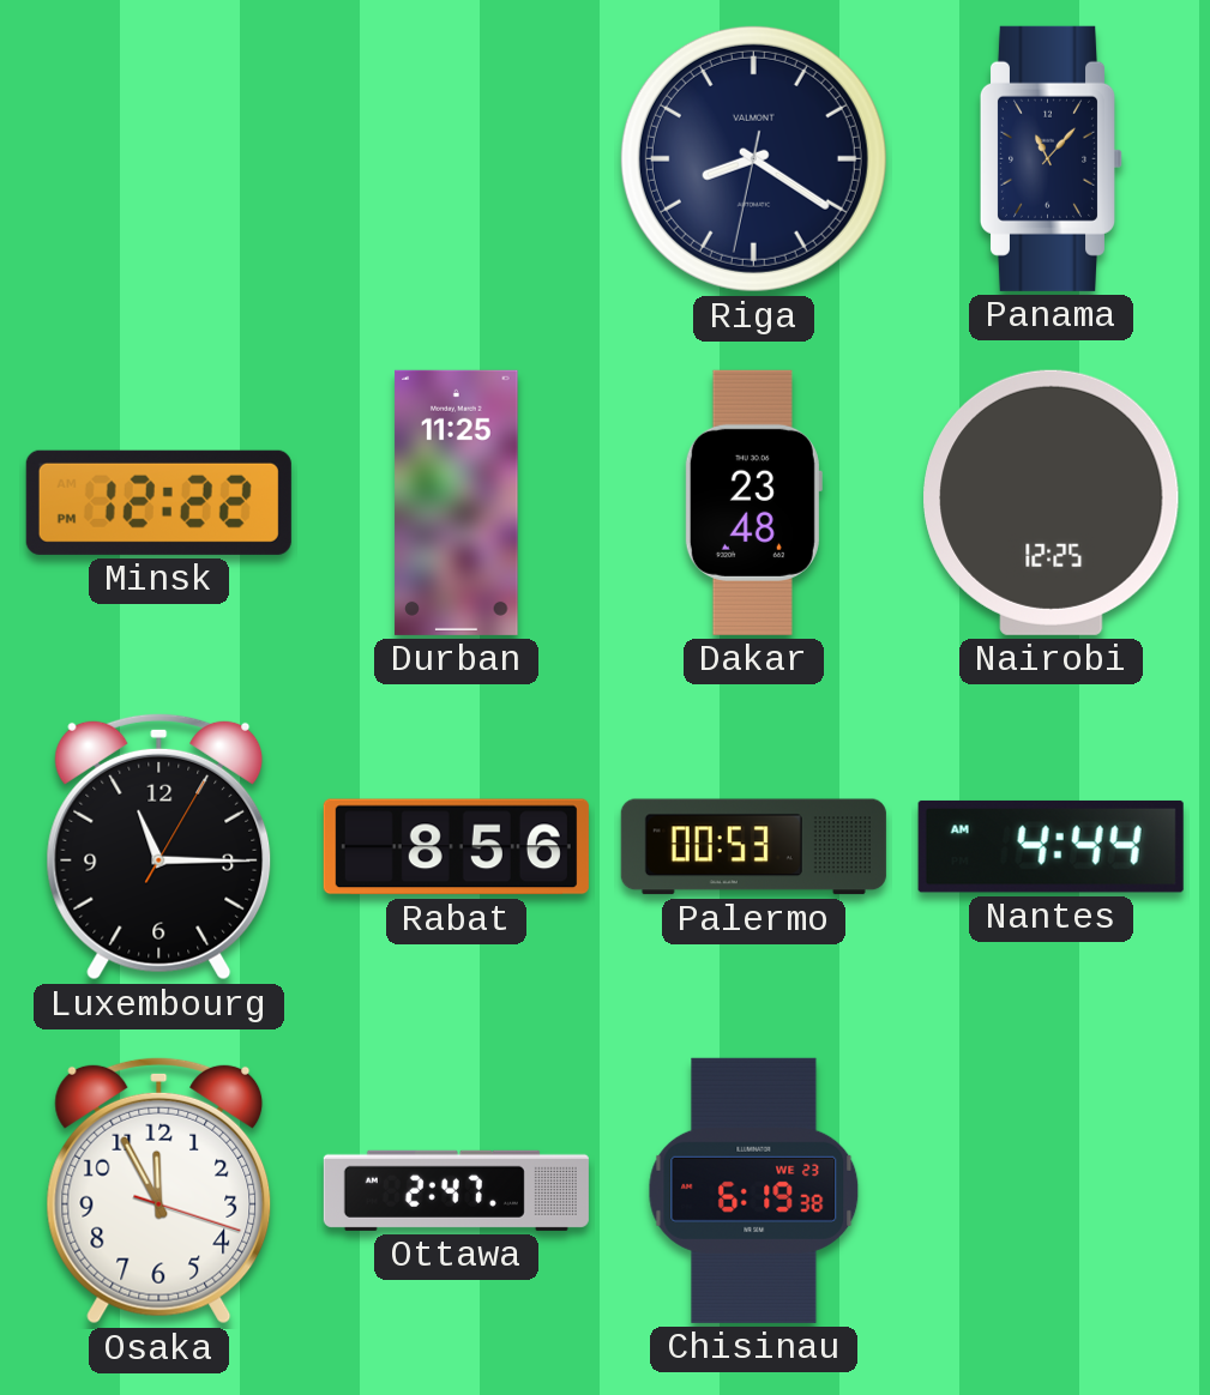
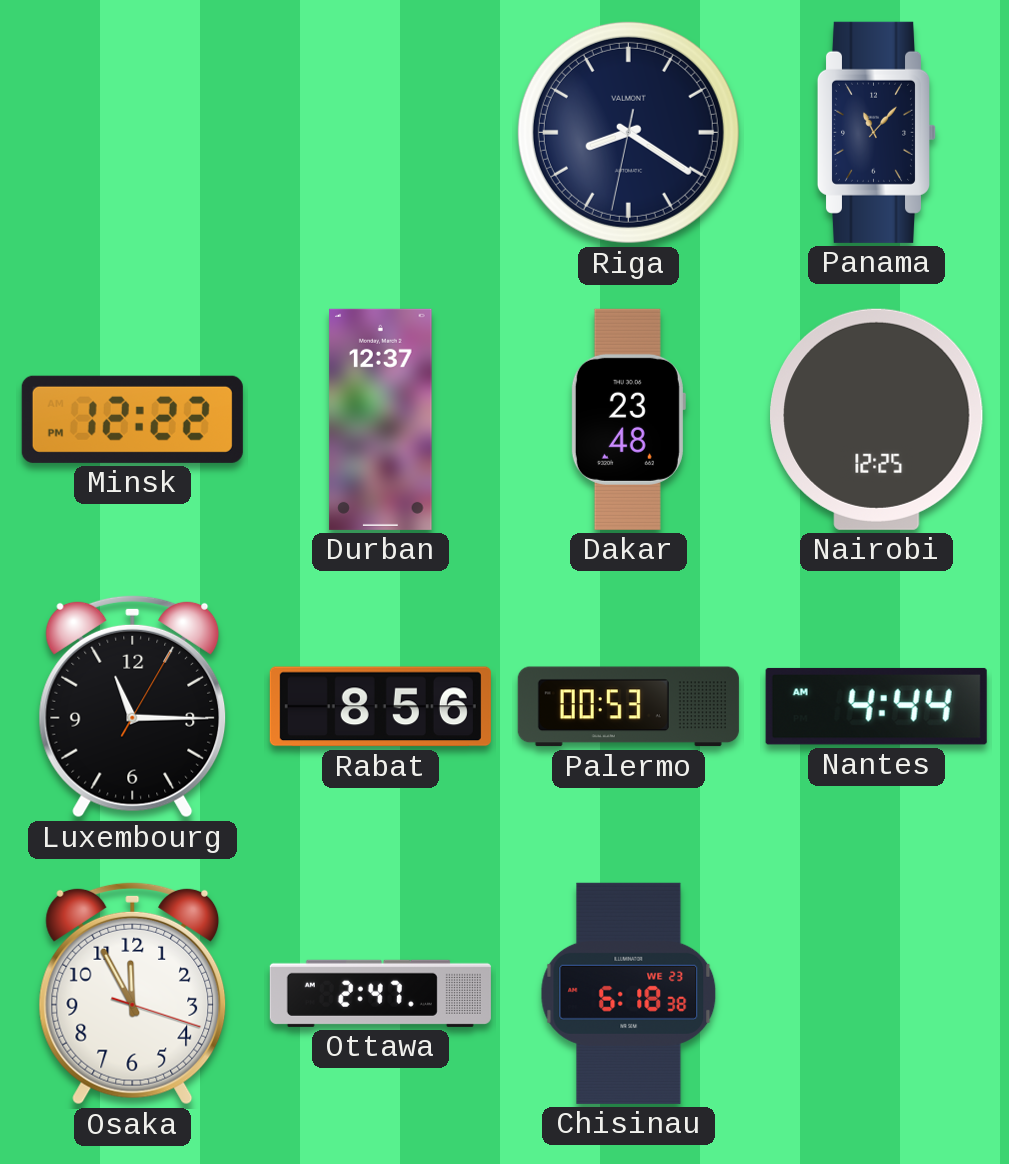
Durban: 11:25 -> 12:37
Chisinau: 6:19 -> 6:18
